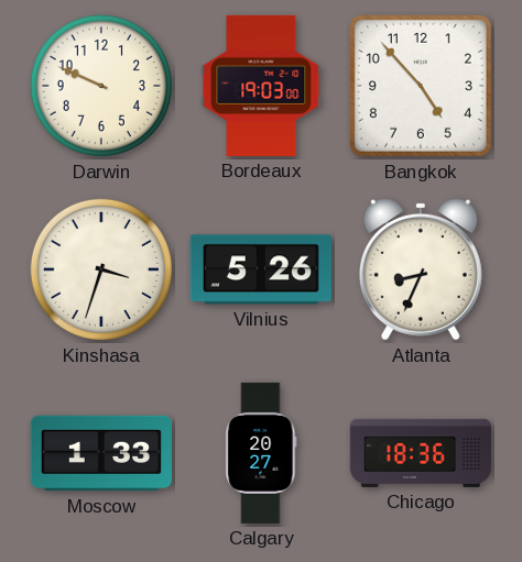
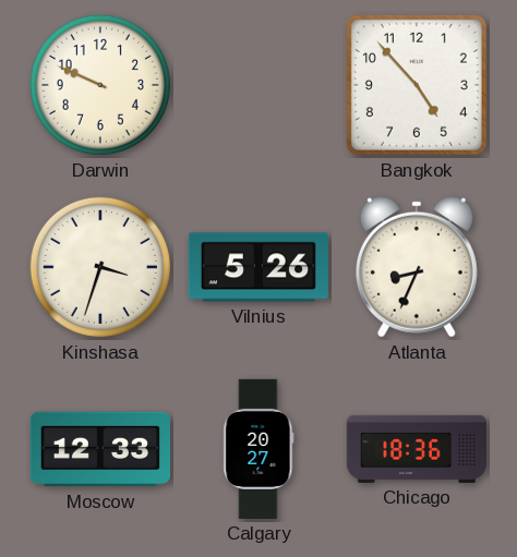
Bordeaux: 19:03 -> none
Moscow: 1:33 -> 12:33
